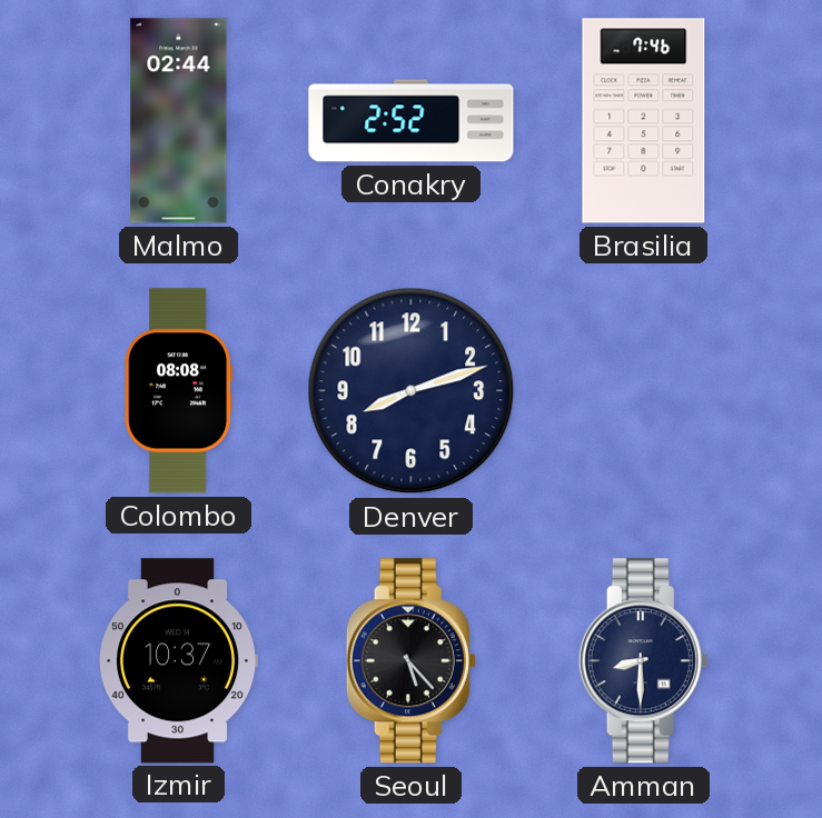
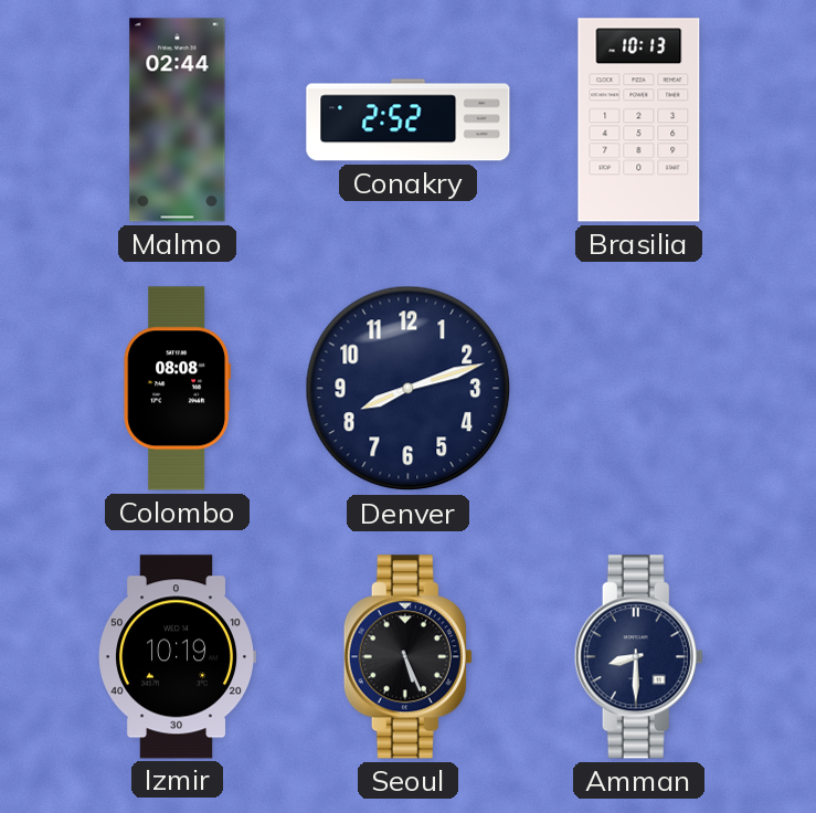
Brasilia: 7:46 -> 10:13
Izmir: 10:37 -> 10:19
Seoul: 5:23 -> 5:26
